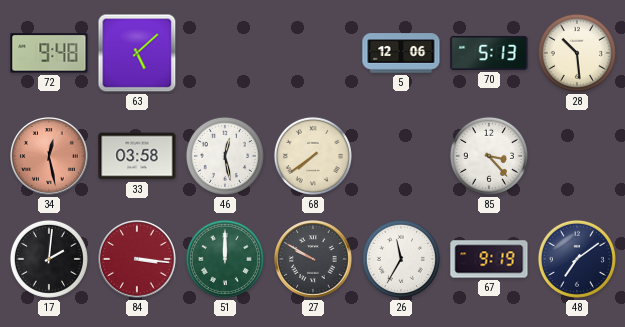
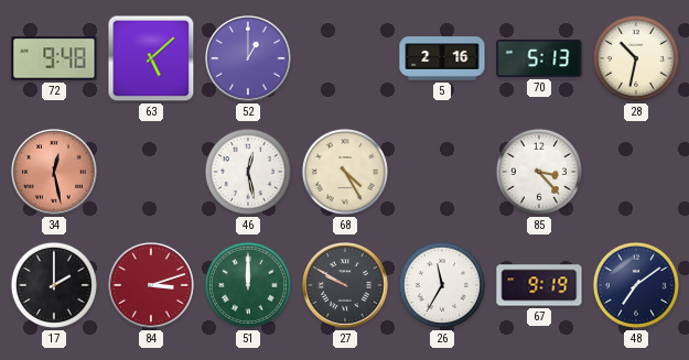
52: none -> 1:00
5: 12:06 -> 2:16
28: 10:29 -> 10:32
33: 03:58 -> none
68: 7:39 -> 4:25
17: 2:01 -> 2:00
84: 3:16 -> 3:12
